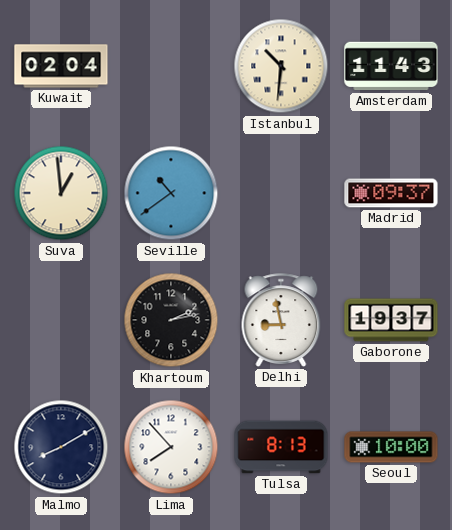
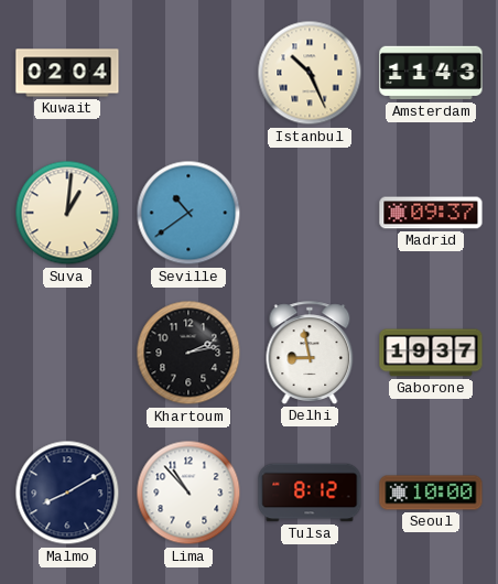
Istanbul: 10:31 -> 10:26
Suva: 12:59 -> 1:01
Lima: 7:53 -> 10:53
Tulsa: 8:13 -> 8:12
